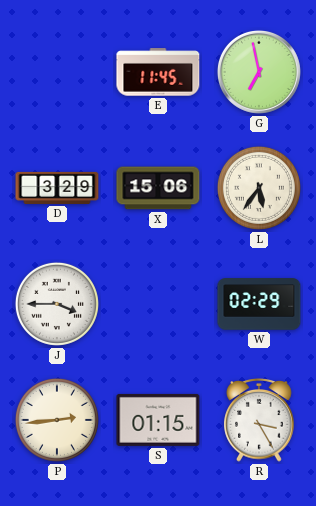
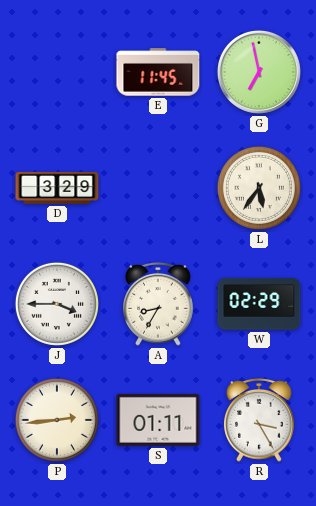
X: 15:06 -> none
A: none -> 8:35
S: 01:15 -> 01:11
